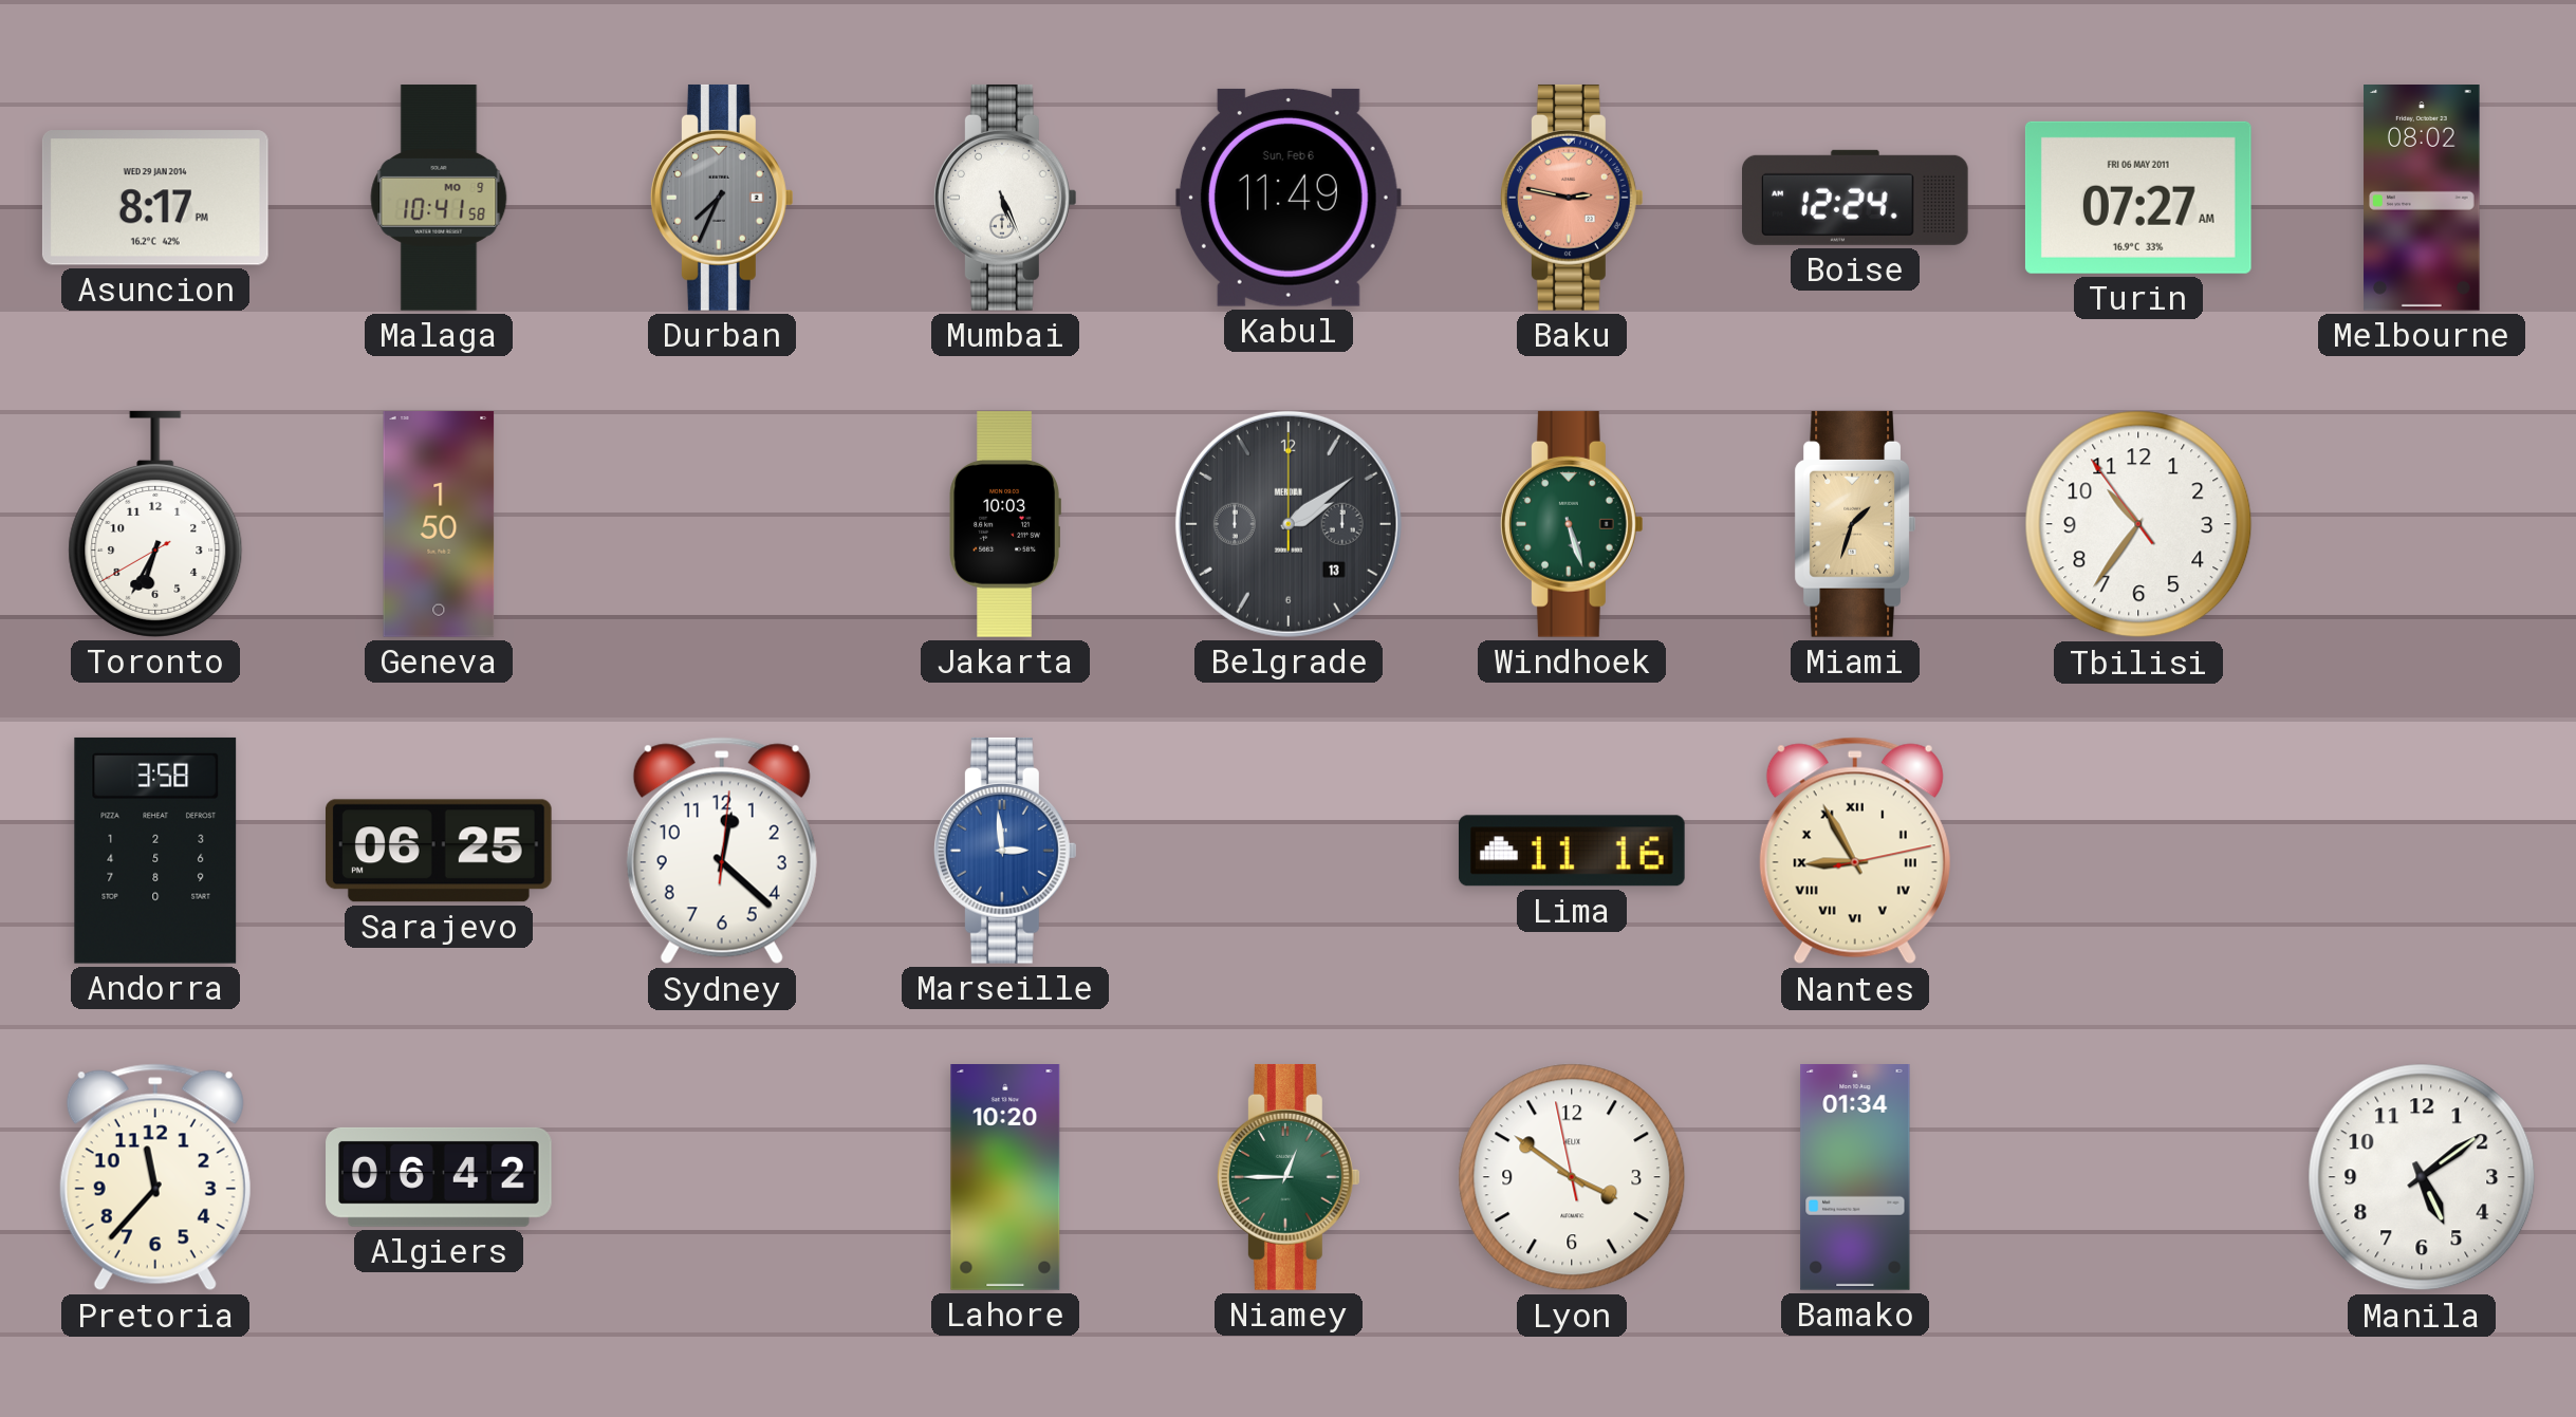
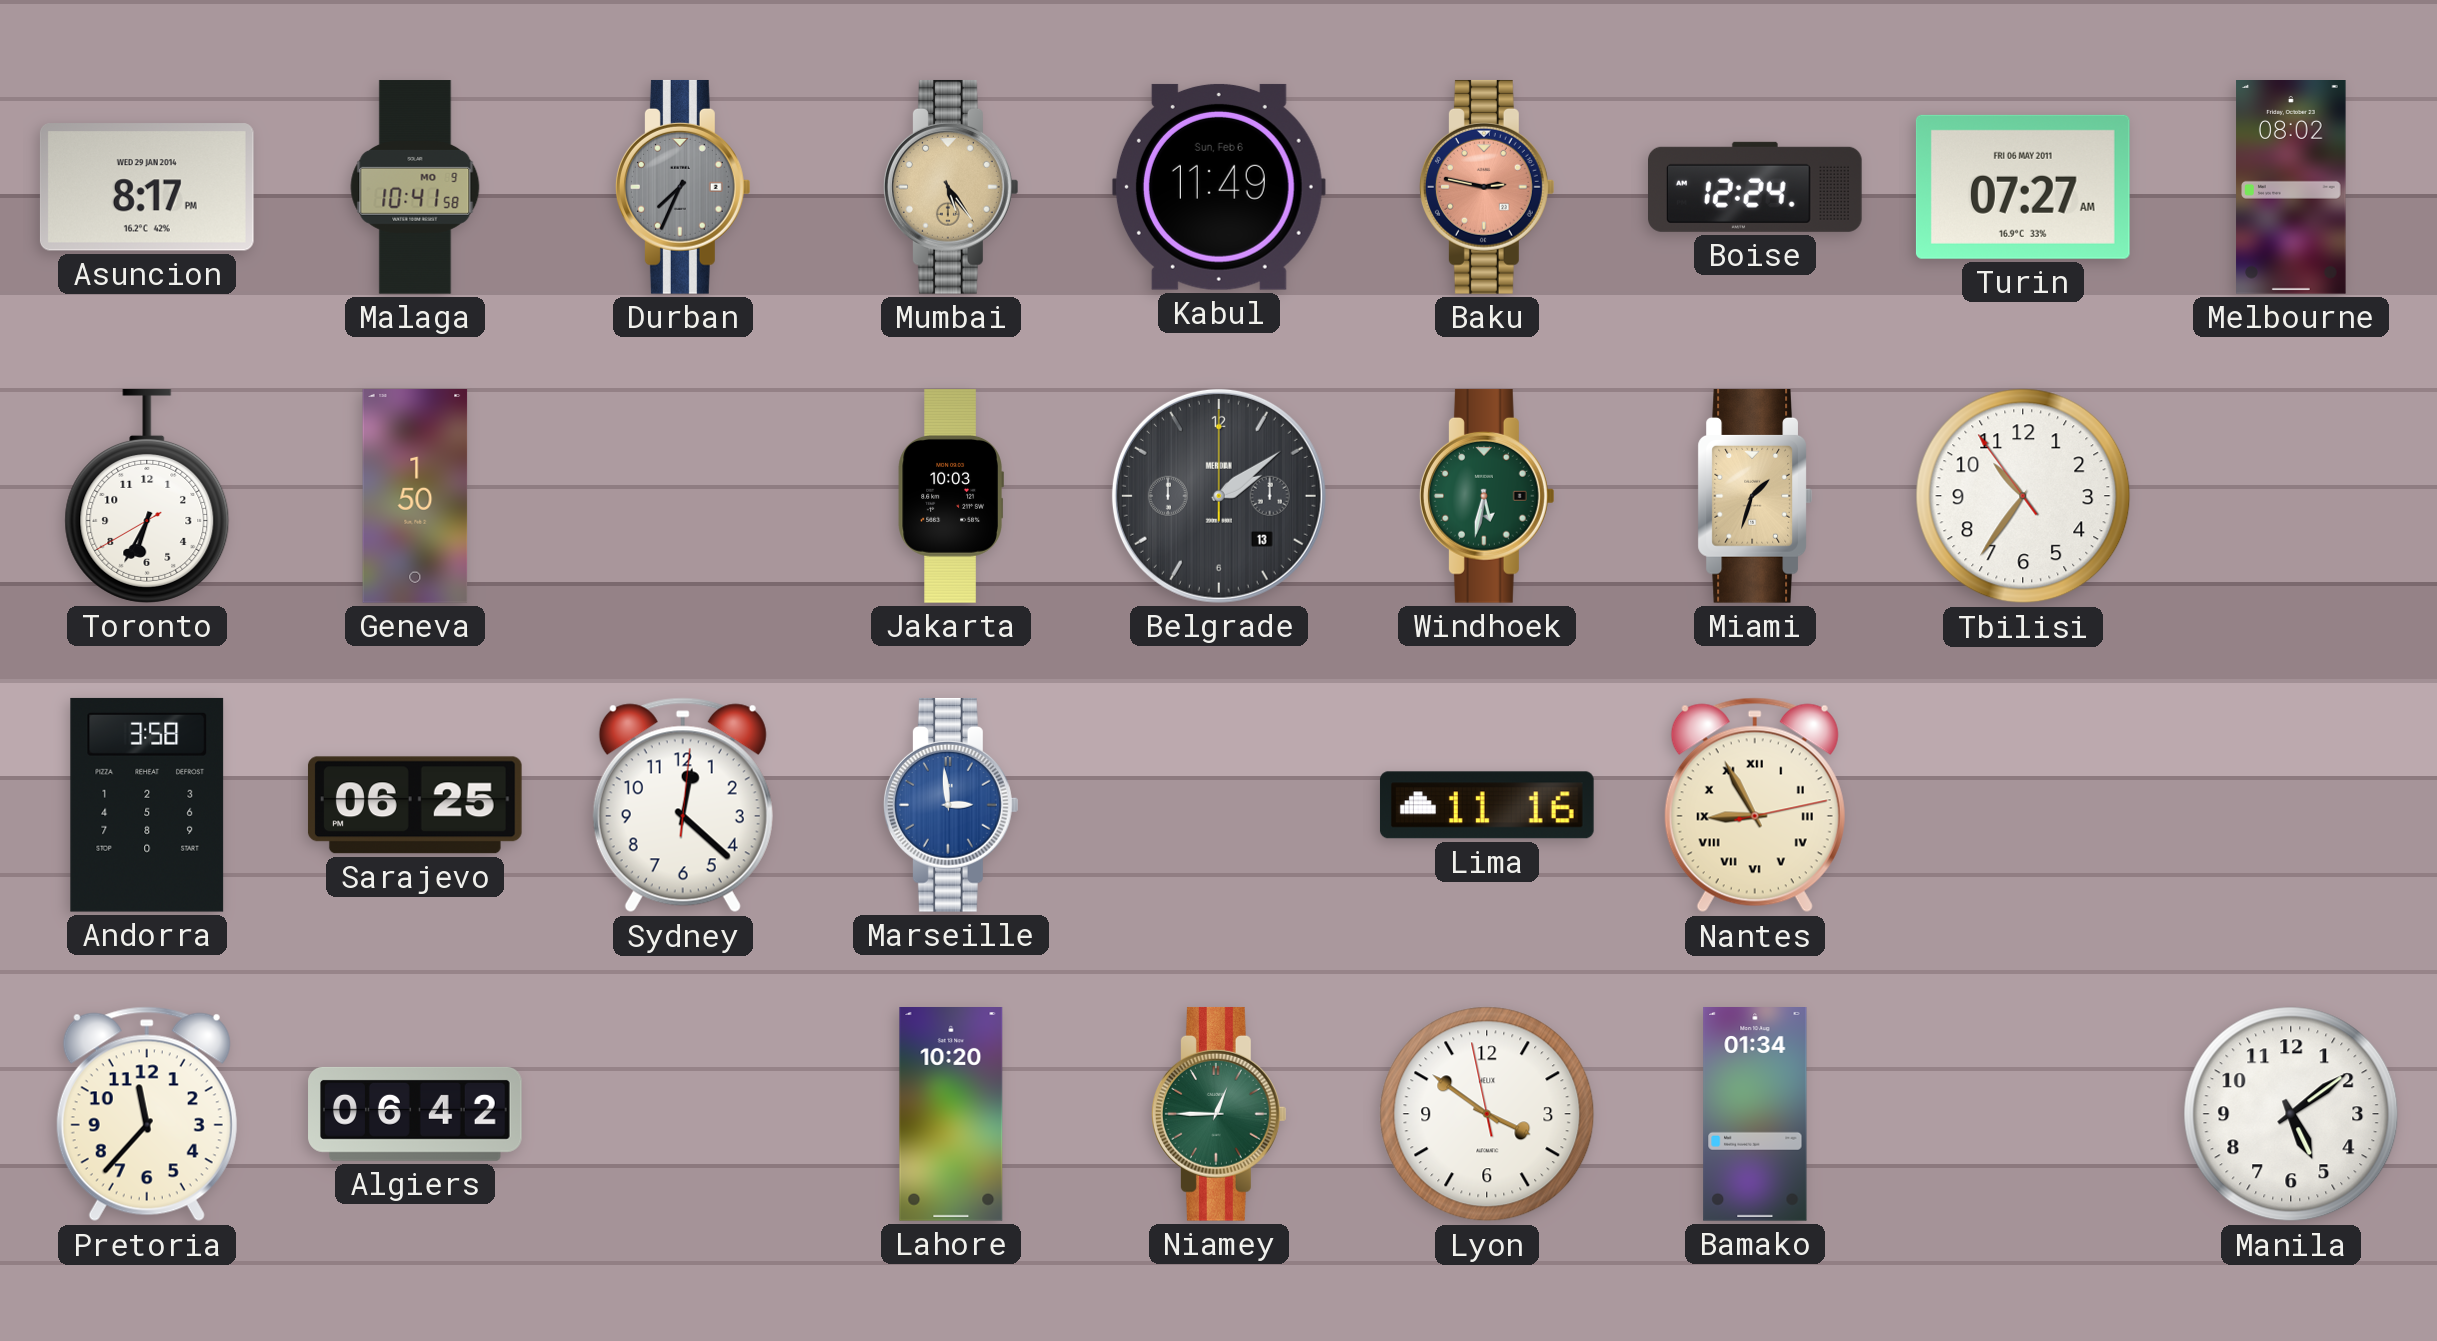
Mumbai: 5:26 -> 5:24
Mumbai dial: white -> champagne
Windhoek: 5:27 -> 5:32
